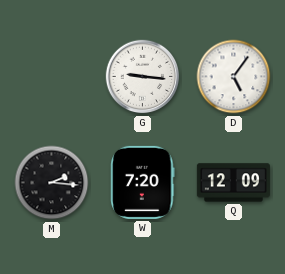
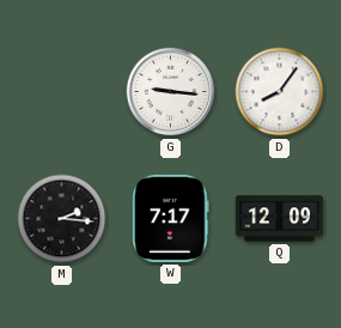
D: 5:06 -> 8:06
W: 7:20 -> 7:17
